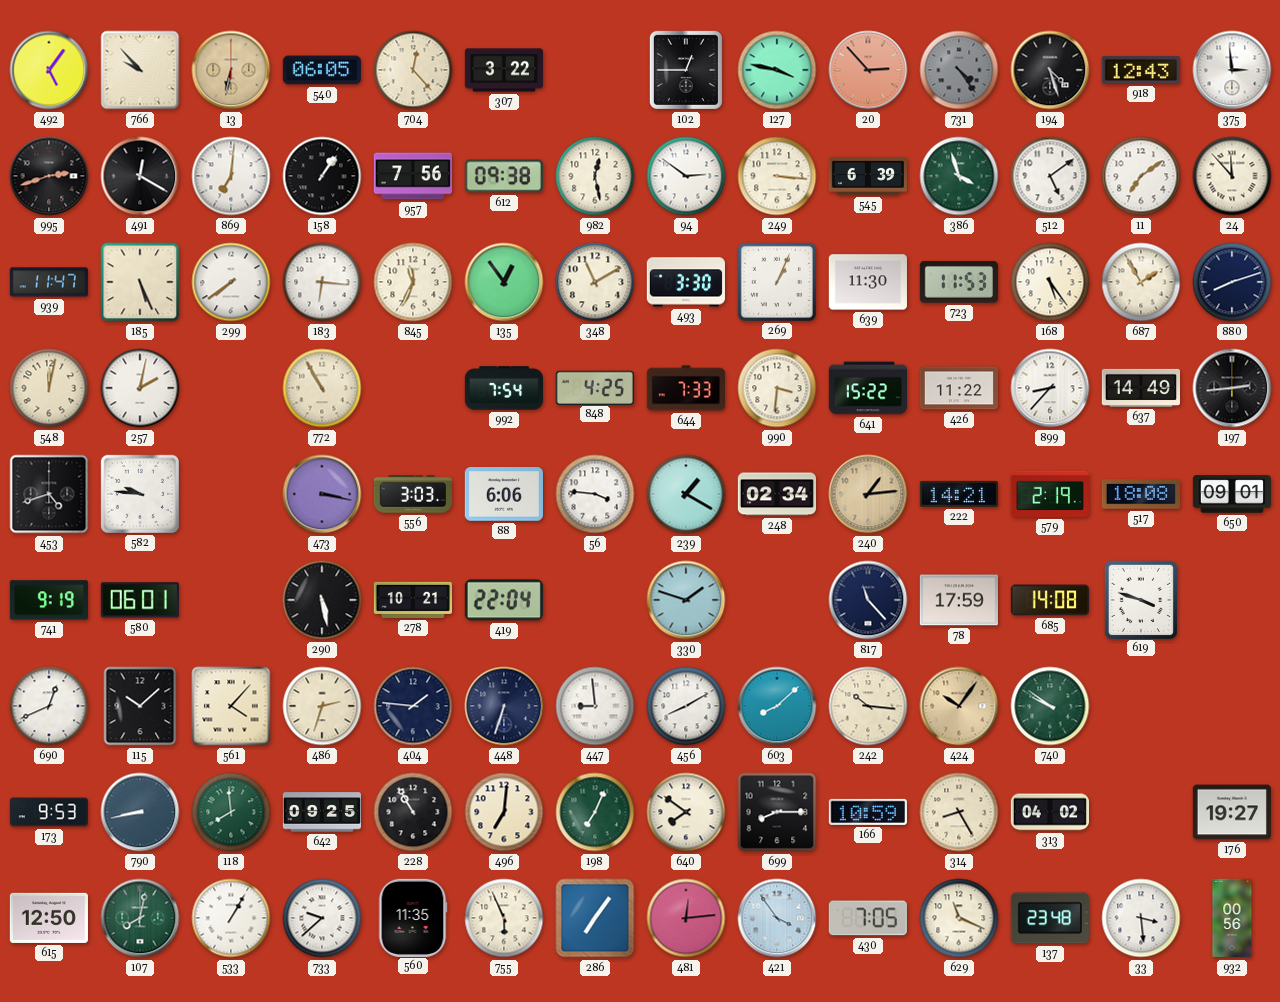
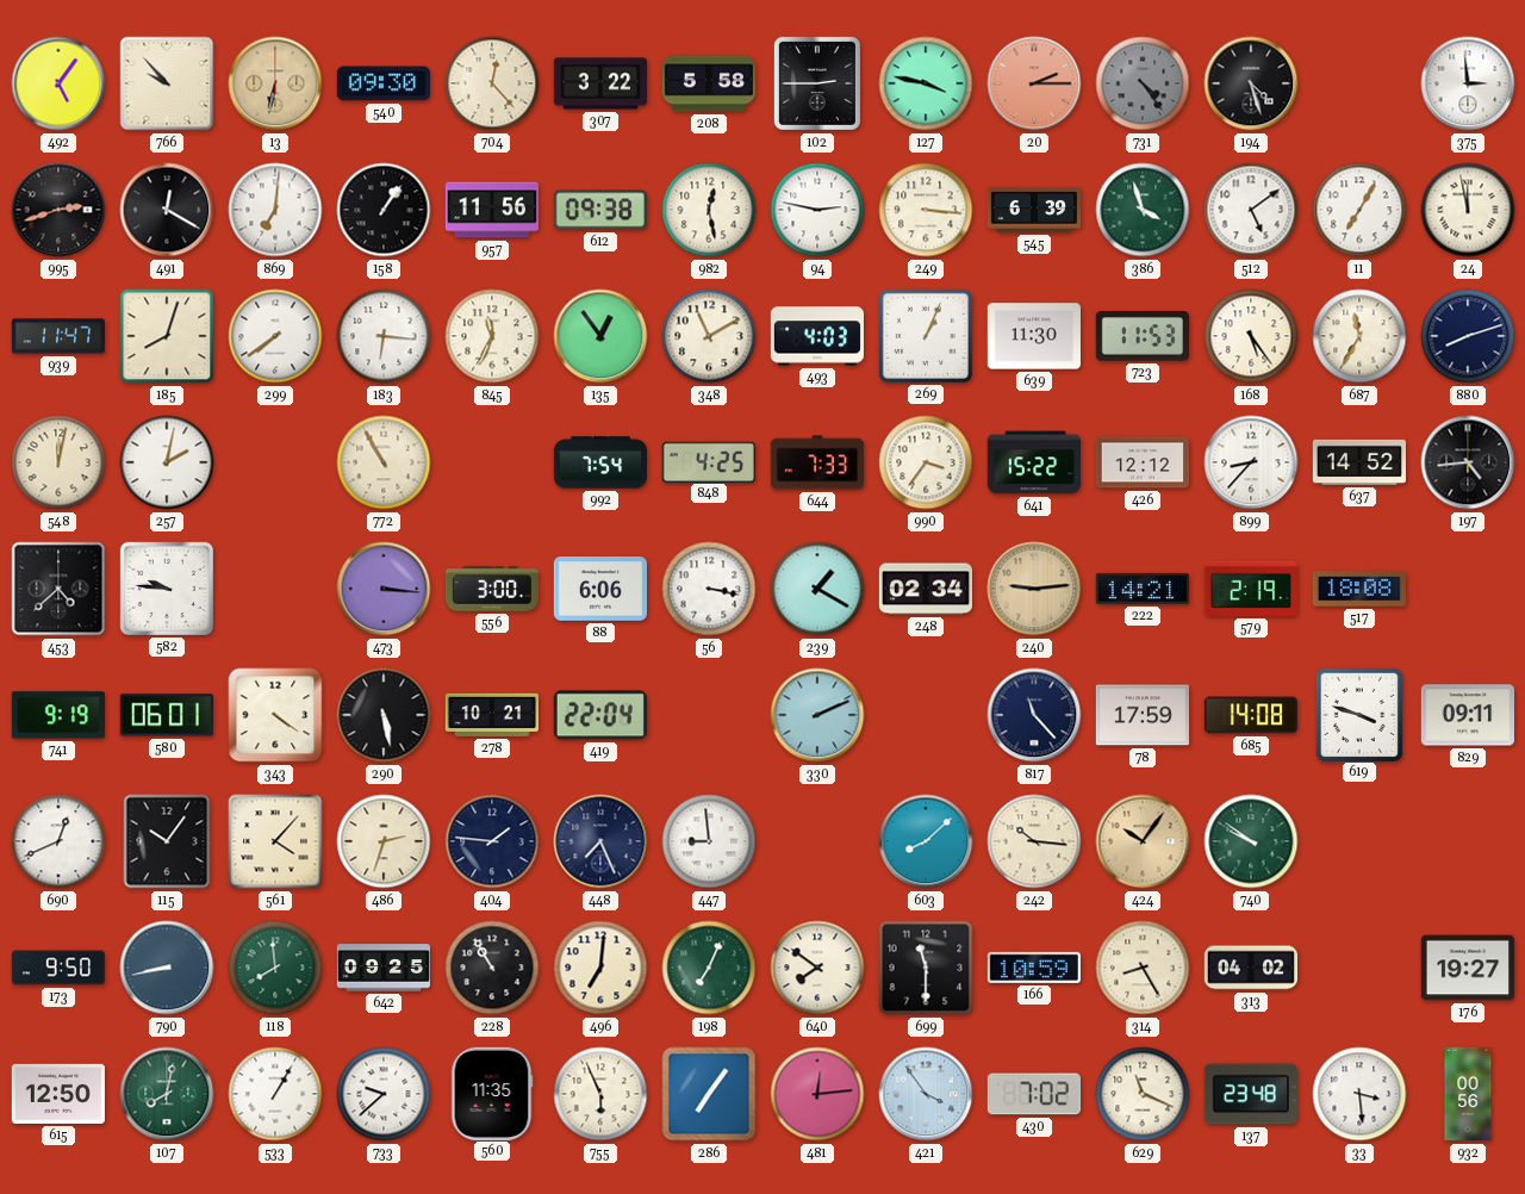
540: 06:05 -> 09:30
208: none -> 5:58
102: 12:45 -> 2:45
20: 2:53 -> 2:15
918: 12:43 -> none
957: 7:56 -> 11:56
94: 2:51 -> 2:47
11: 7:09 -> 7:05
24: 11:53 -> 11:58
185: 5:26 -> 8:03
493: 3:30 -> 4:03
687: 1:55 -> 11:35
990: 3:31 -> 3:36
426: 11:22 -> 12:12
637: 14:49 -> 14:52
197: 2:44 -> 4:44
453: 4:42 -> 4:38
473: 3:17 -> 3:16
556: 3:03 -> 3:00
56: 3:46 -> 3:17
240: 1:14 -> 9:14
650: 09:01 -> none
343: none -> 4:21
330: 1:48 -> 2:11
829: none -> 09:11
115: 10:08 -> 10:06
448: 6:33 -> 7:26
456: 8:10 -> none
173: 9:53 -> 9:50
699: 8:15 -> 11:30
430: 7:05 -> 7:02
